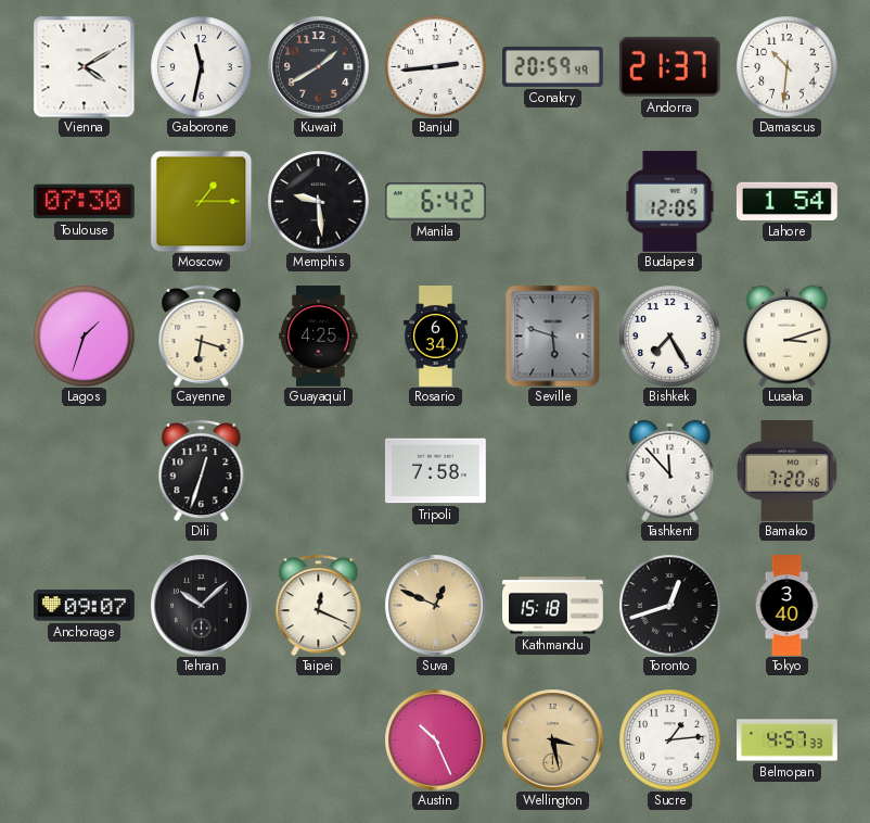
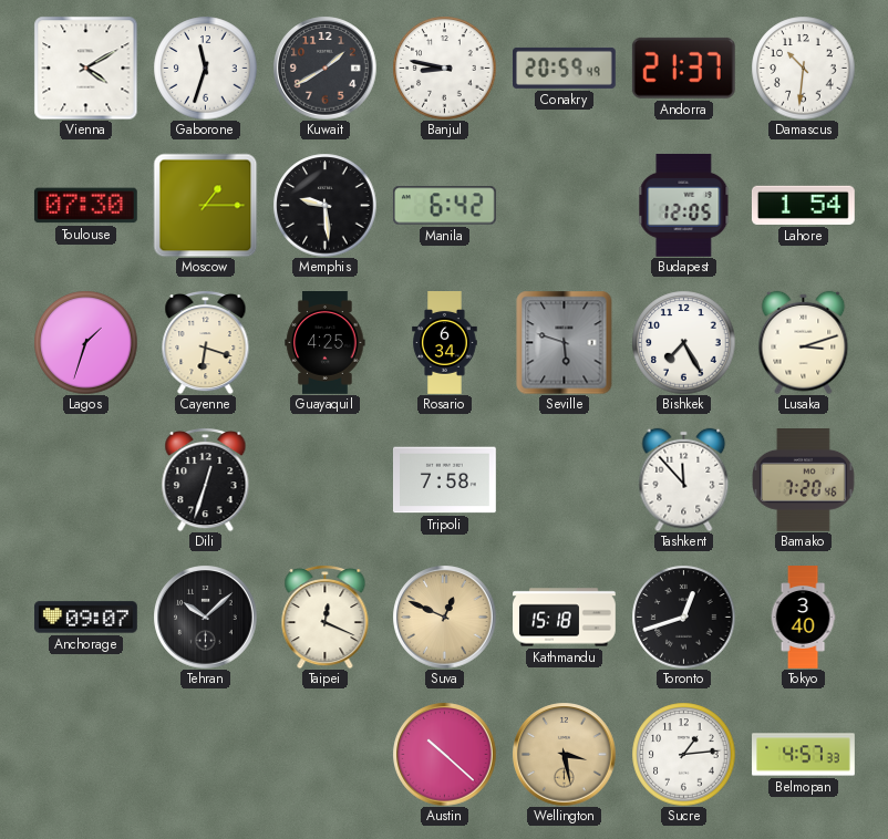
Gaborone: 11:32 -> 11:33
Banjul: 2:44 -> 8:47
Austin: 10:26 -> 10:22
